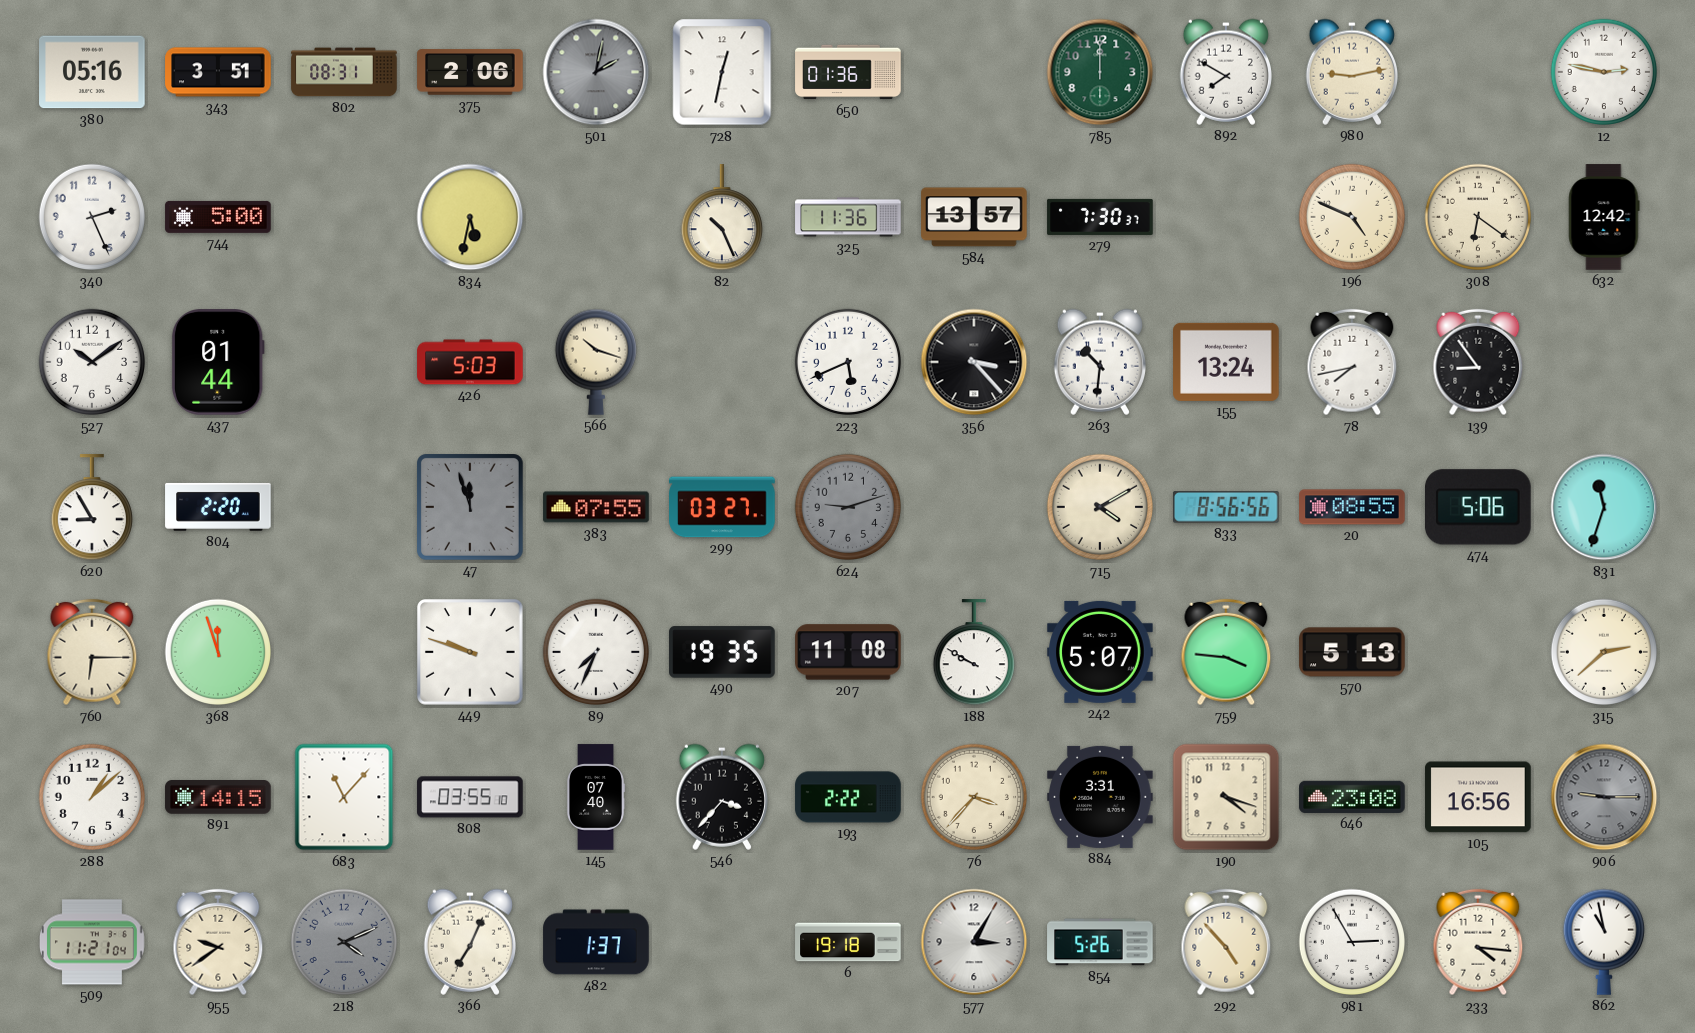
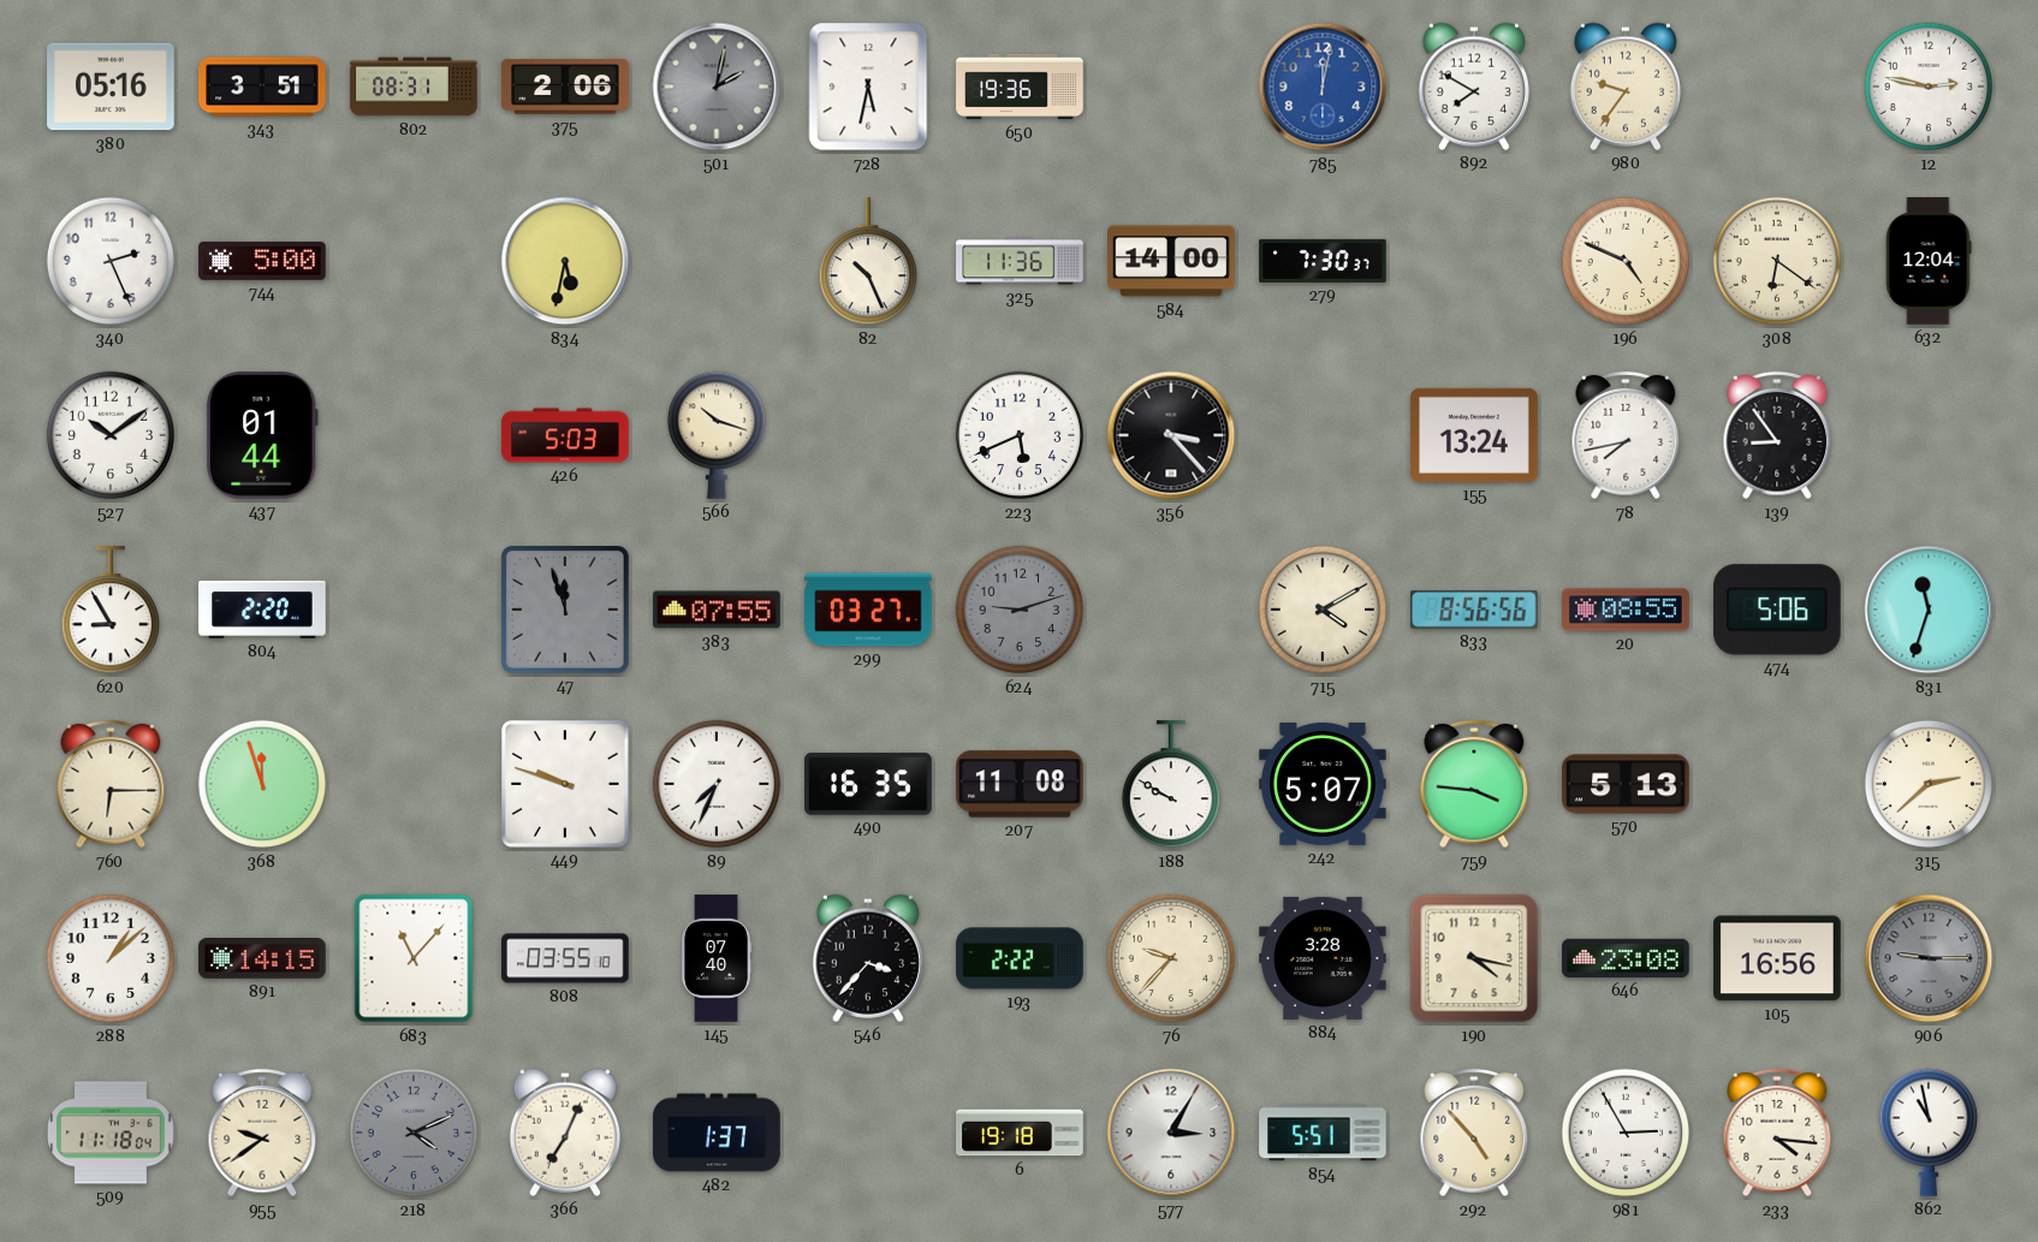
728: 12:32 -> 5:32
650: 01:36 -> 19:36
785: 12:00 -> 12:02
785 dial: green -> blue
980: 9:13 -> 9:36
584: 13:57 -> 14:00
632: 12:42 -> 12:04
263: 10:31 -> none
490: 19:35 -> 16:35
76: 3:37 -> 9:37
884: 3:31 -> 3:28
190: 4:18 -> 4:17
509: 11:21 -> 11:18
854: 5:26 -> 5:51
